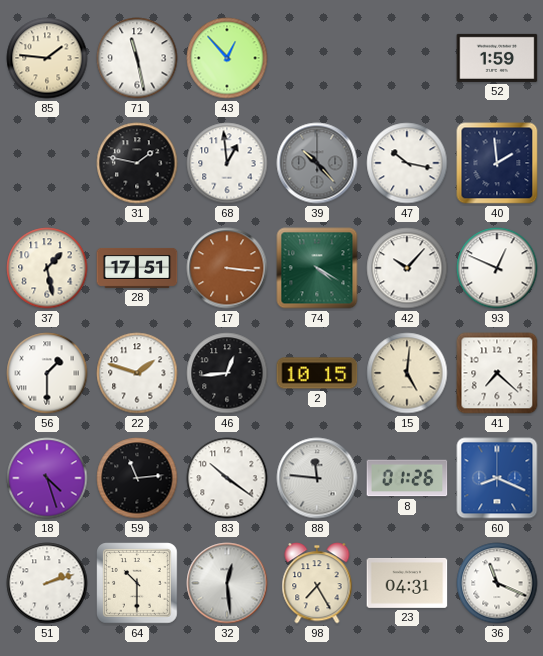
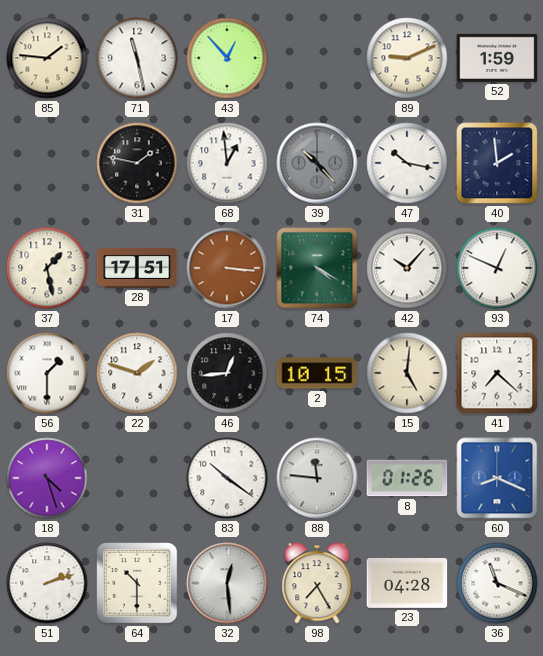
89: none -> 9:11
59: 11:14 -> none
23: 04:31 -> 04:28
